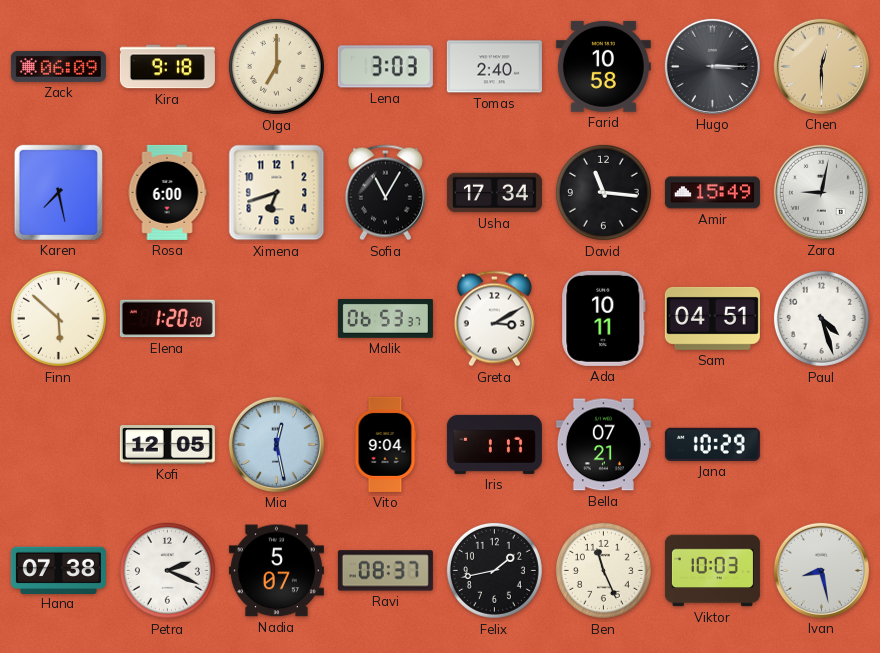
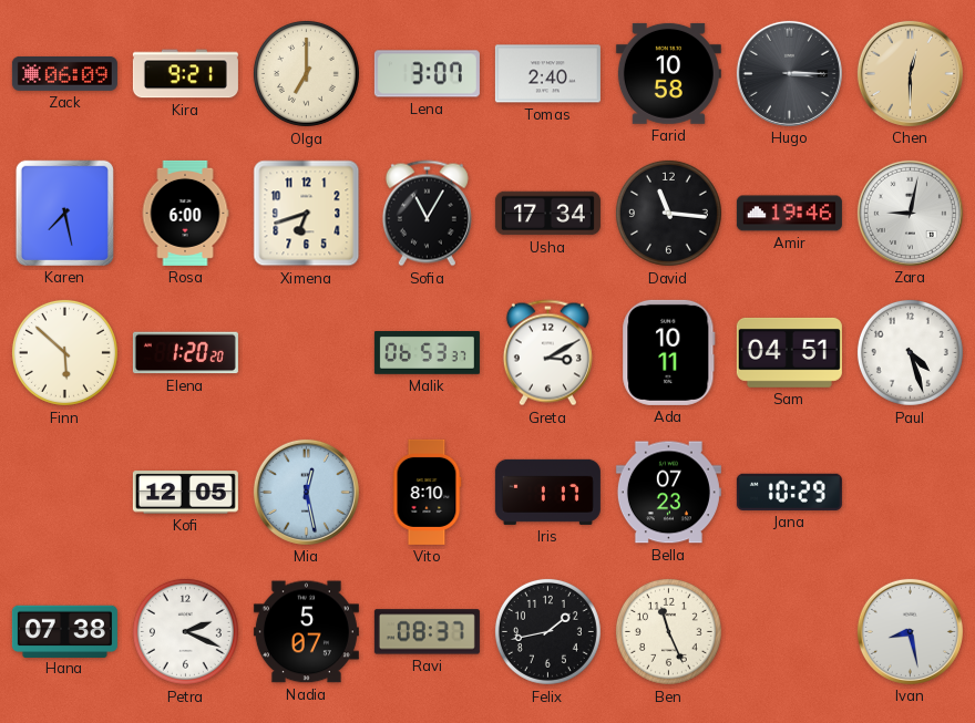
Kira: 9:18 -> 9:21
Lena: 3:03 -> 3:07
Amir: 15:49 -> 19:46
Vito: 9:04 -> 8:10
Bella: 07:21 -> 07:23
Viktor: 10:03 -> none
